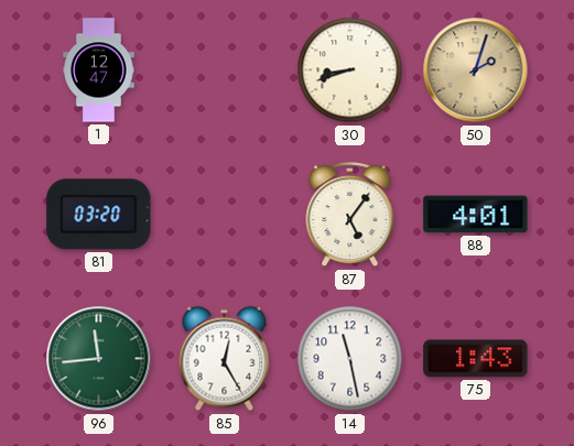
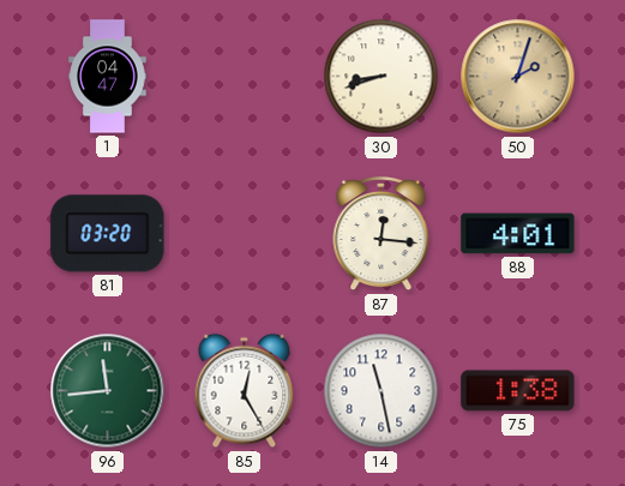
1: 12:47 -> 04:47
87: 5:06 -> 12:16
75: 1:43 -> 1:38
